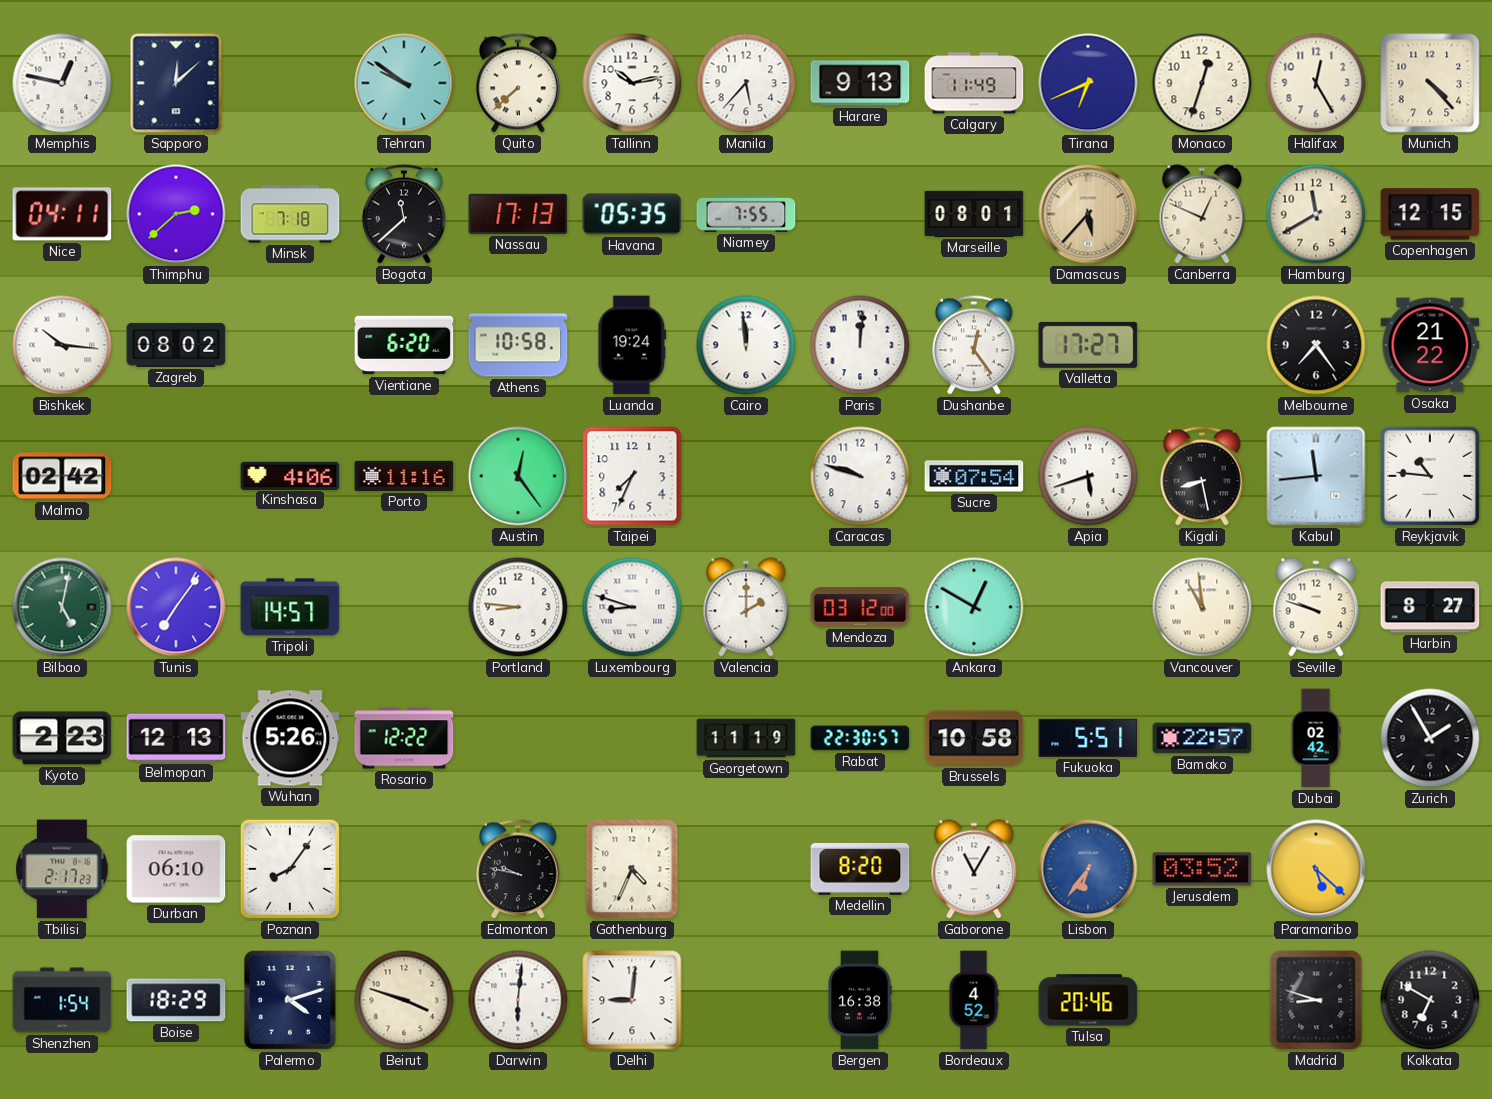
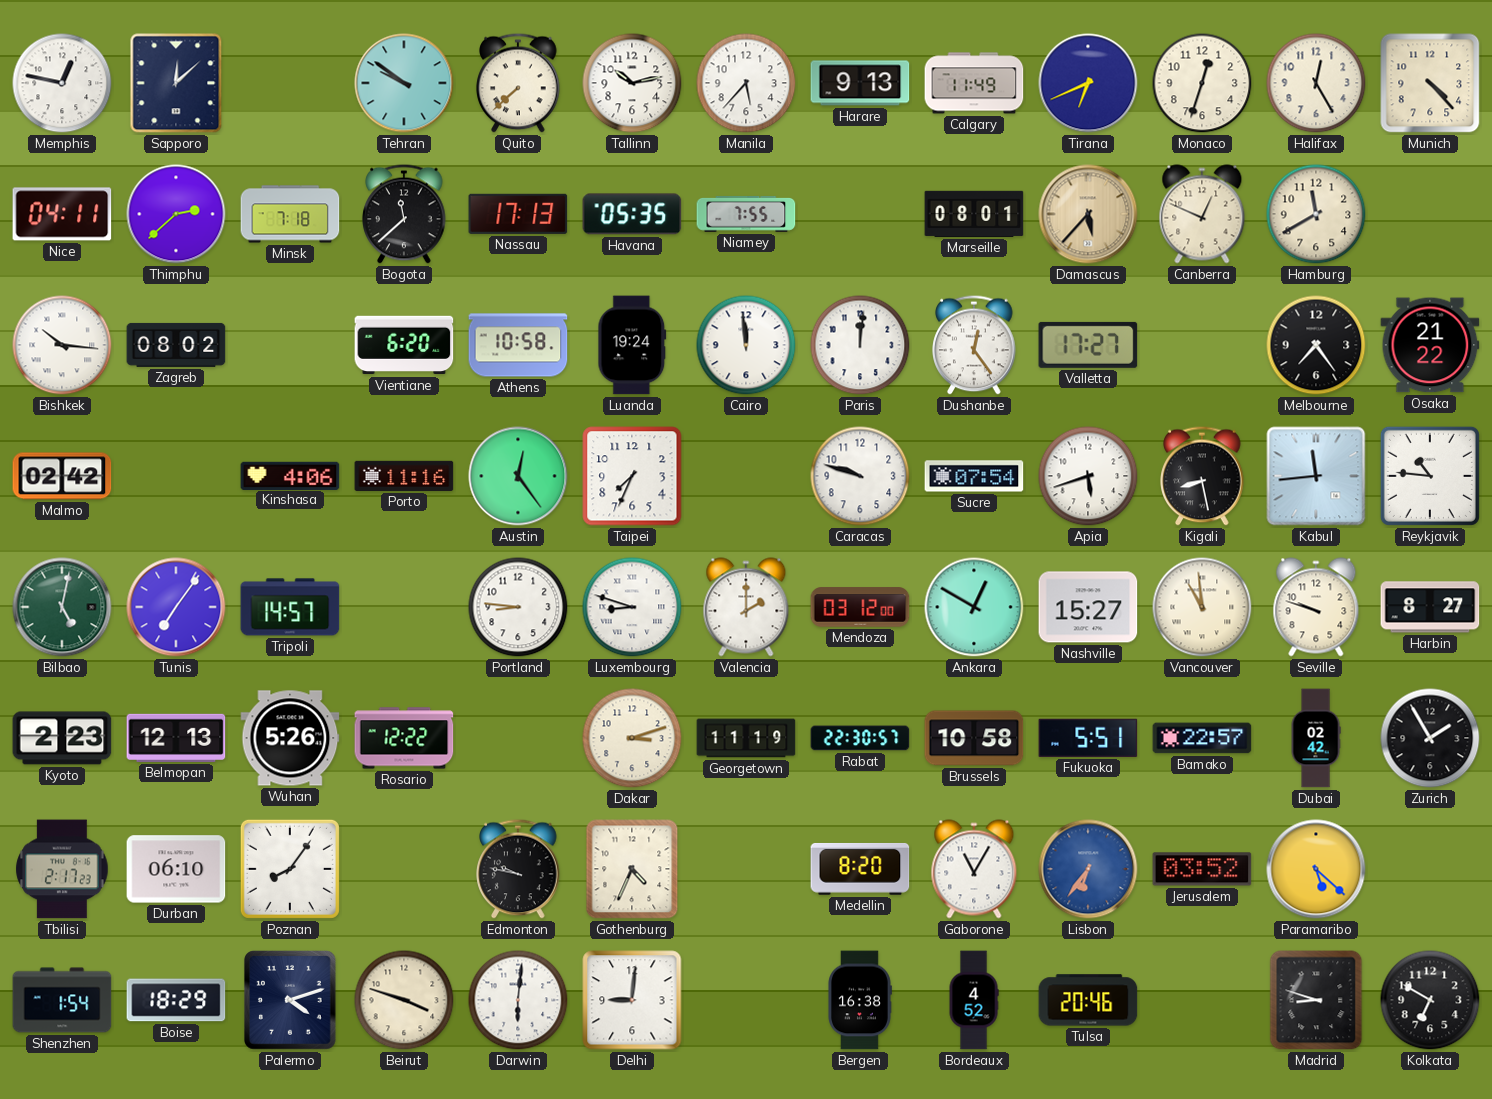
Copenhagen: 12:15 -> none
Nashville: none -> 15:27
Dakar: none -> 3:12
